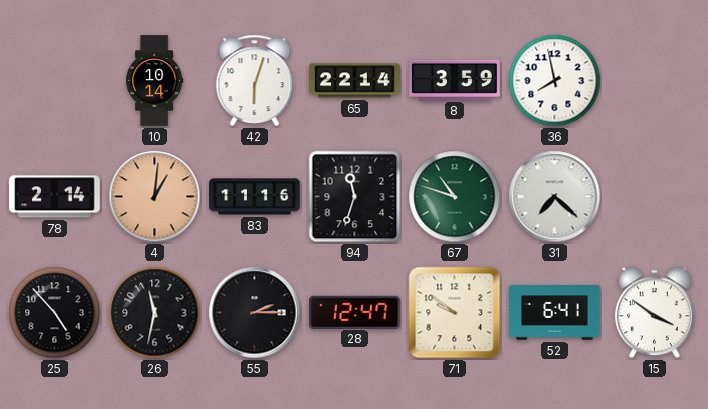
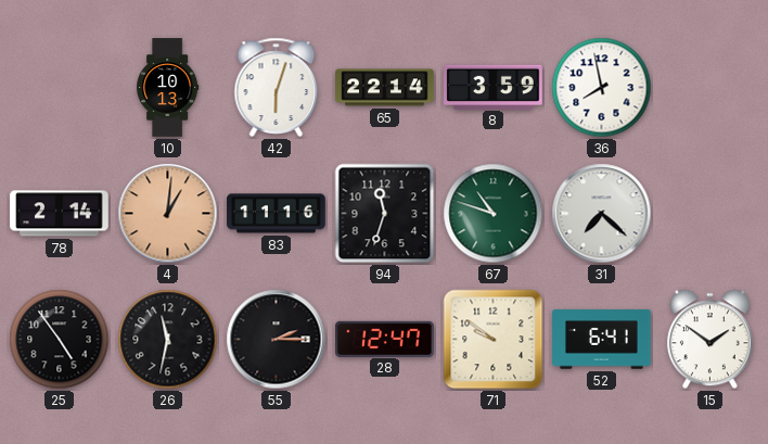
10: 10:14 -> 10:13
25: 4:53 -> 4:54
15: 3:51 -> 1:51
